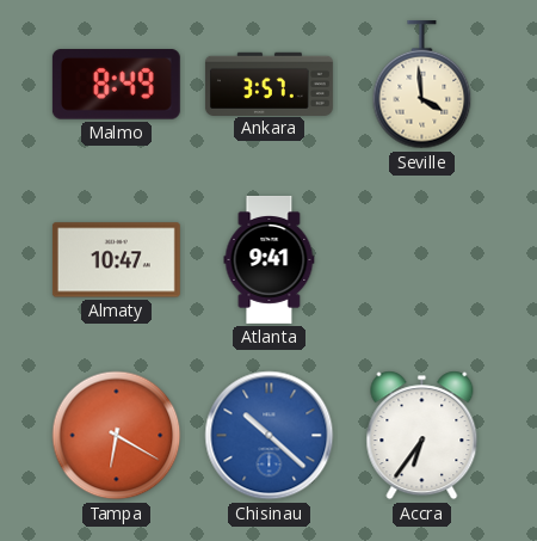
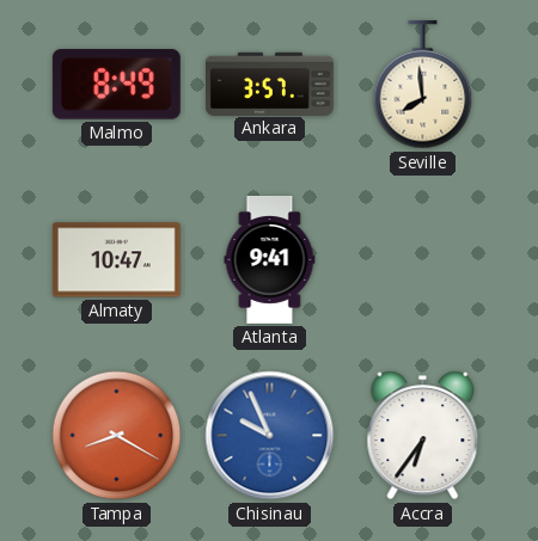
Seville: 3:59 -> 7:59
Tampa: 6:20 -> 8:20
Chisinau: 10:22 -> 9:56
